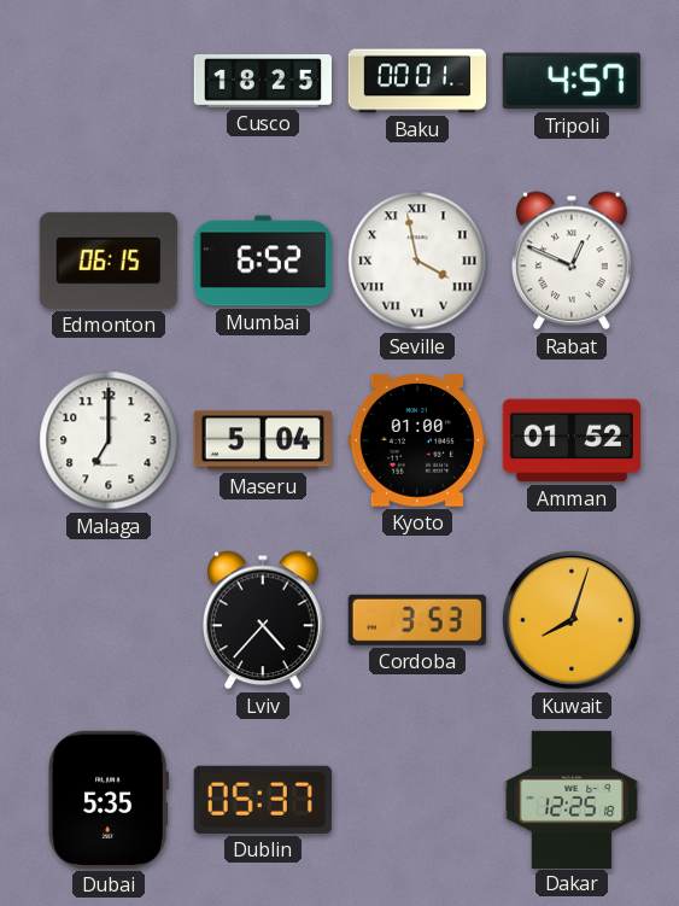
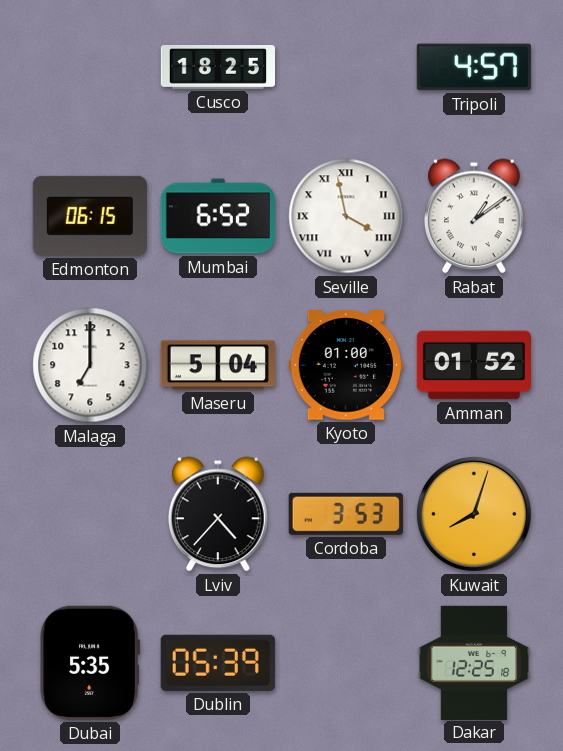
Baku: 00:01 -> none
Rabat: 12:49 -> 1:09
Dublin: 05:37 -> 05:39
